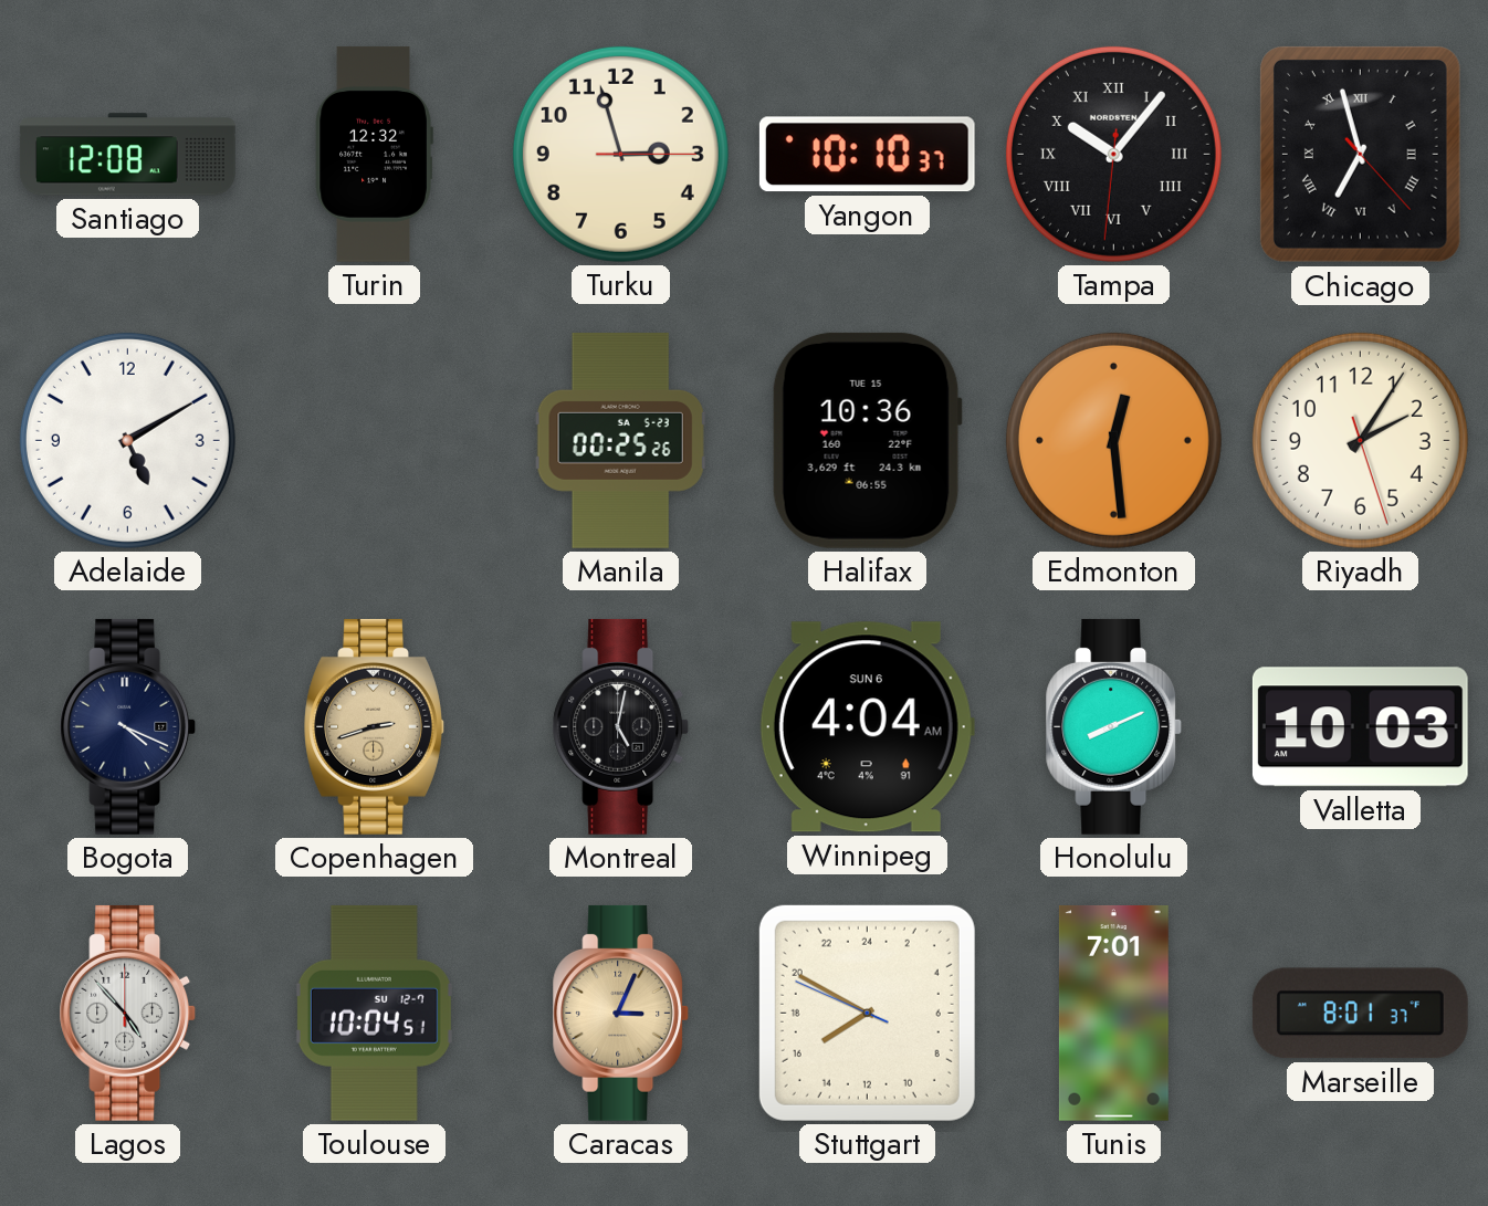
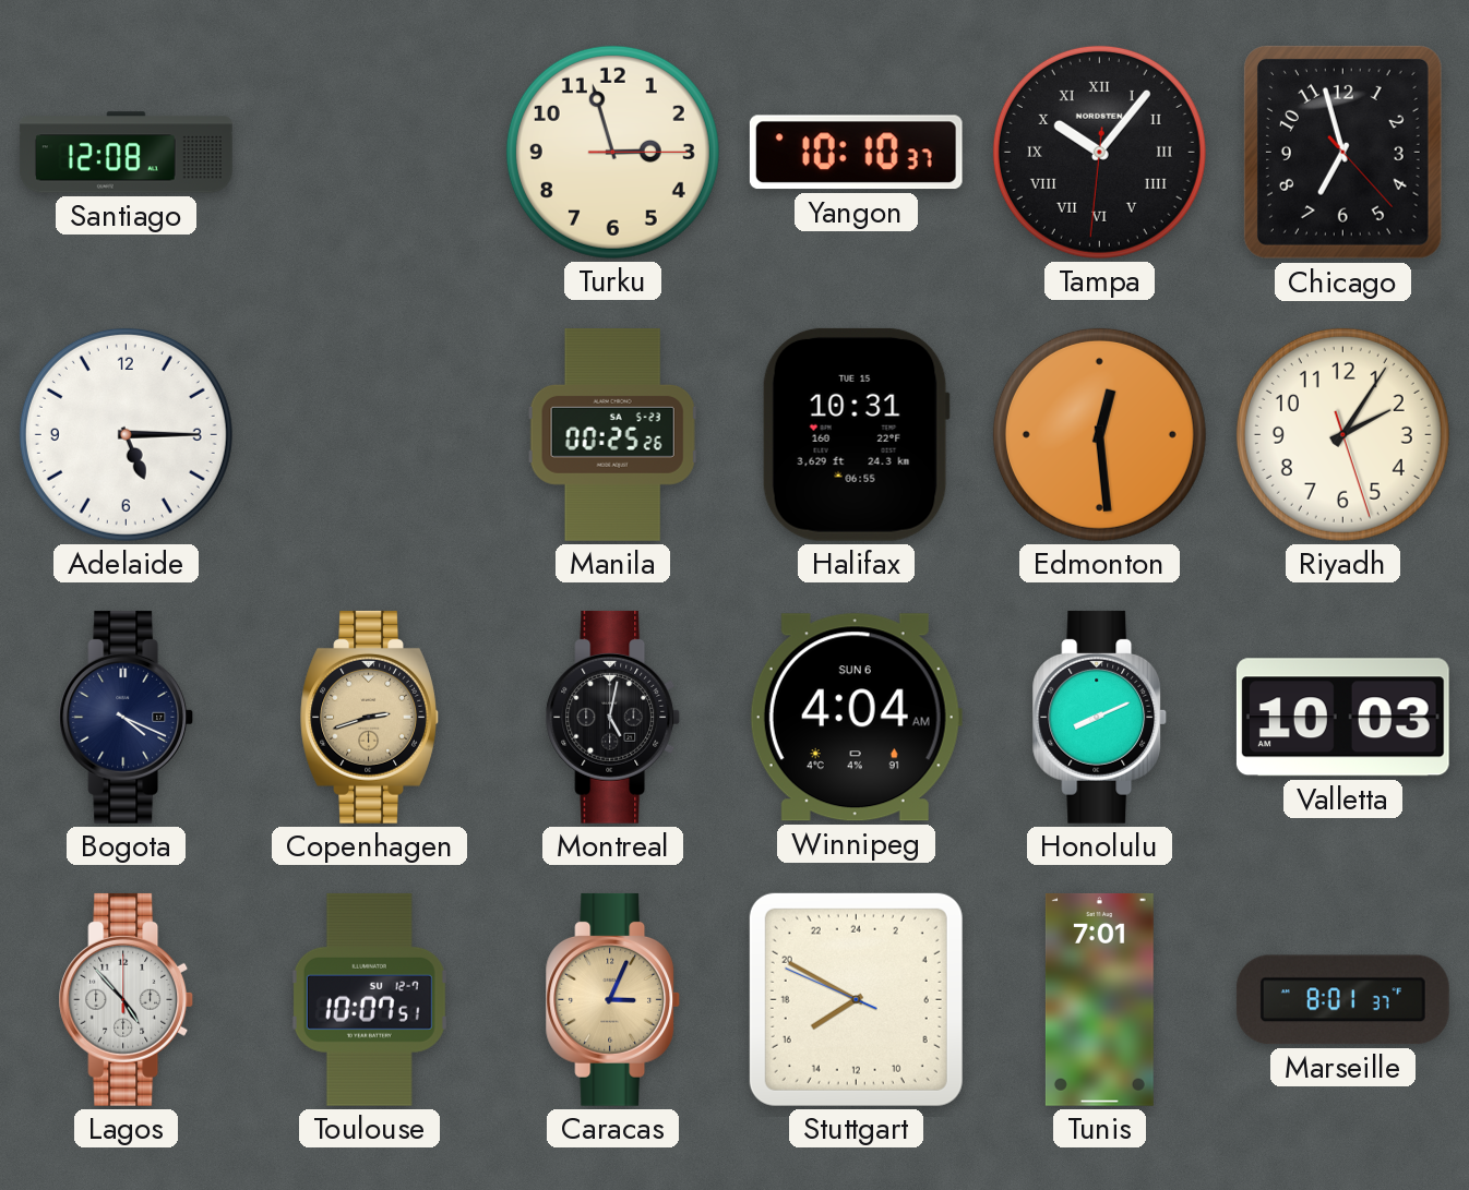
Turin: 12:32 -> none
Chicago numerals: Roman -> Arabic
Adelaide: 5:10 -> 5:15
Halifax: 10:36 -> 10:31
Toulouse: 10:04 -> 10:07
